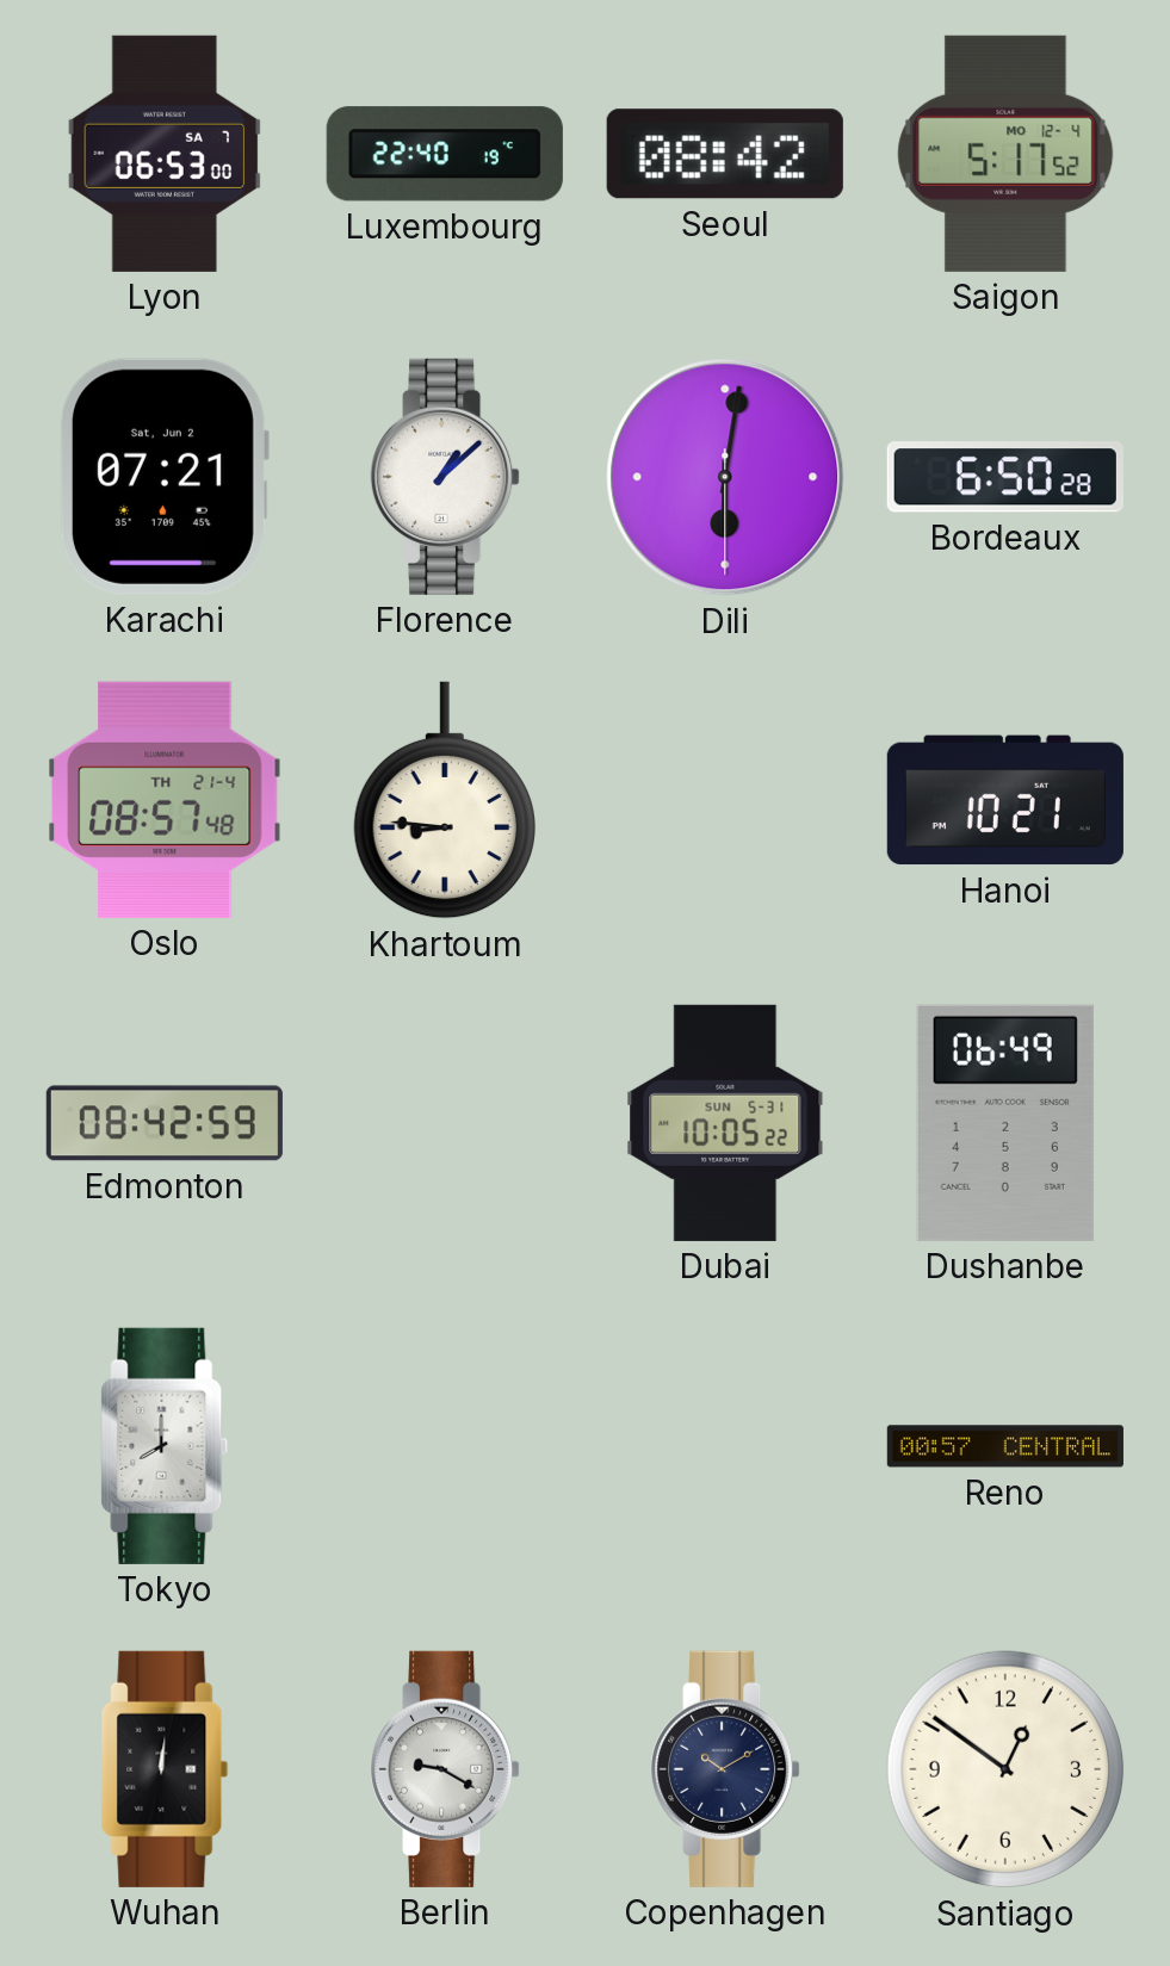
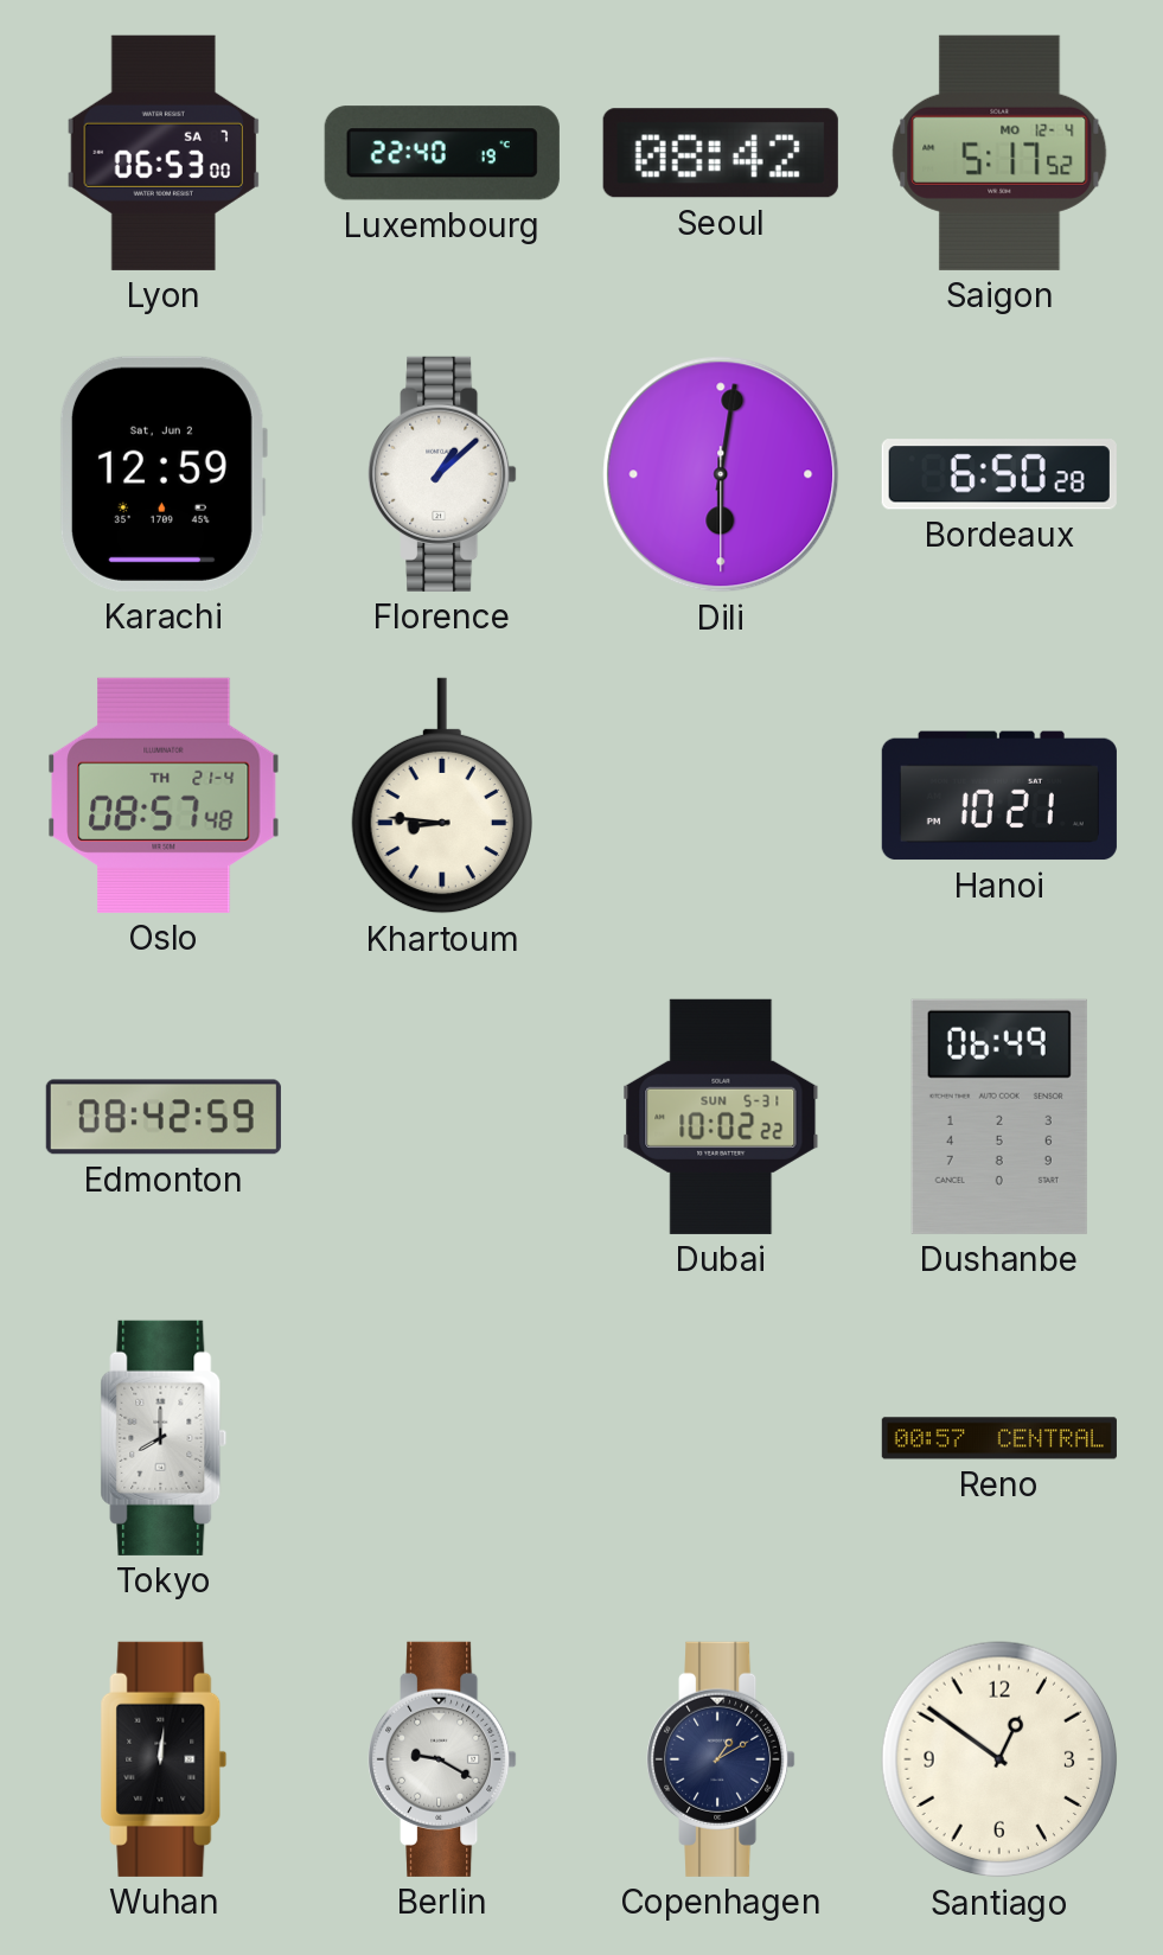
Karachi: 07:21 -> 12:59
Dubai: 10:05 -> 10:02
Copenhagen: 10:10 -> 1:10
